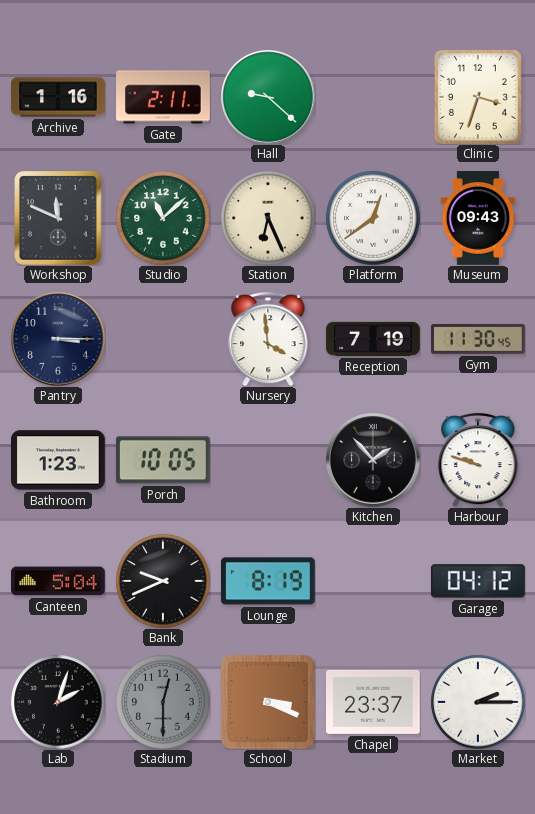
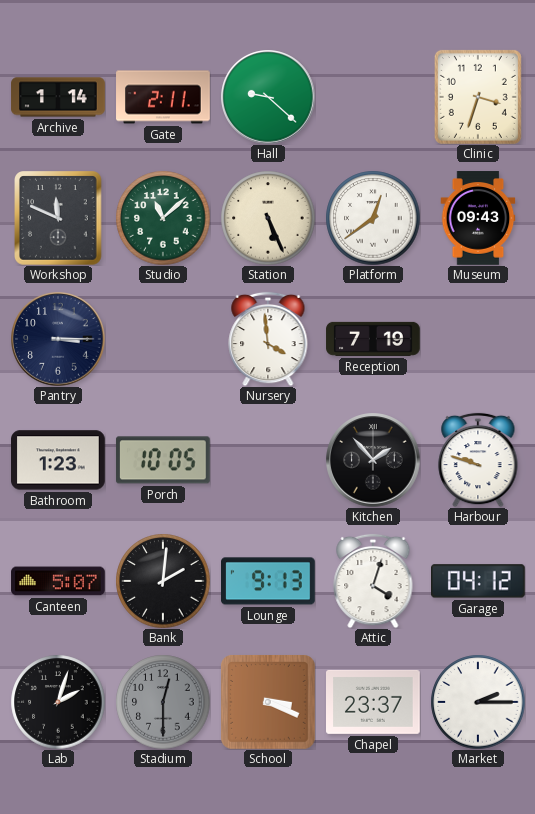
Archive: 1:16 -> 1:14
Station: 6:26 -> 5:26
Gym: 11:30 -> none
Canteen: 5:04 -> 5:07
Bank: 9:41 -> 2:01
Lounge: 8:19 -> 9:13
Attic: none -> 4:03
